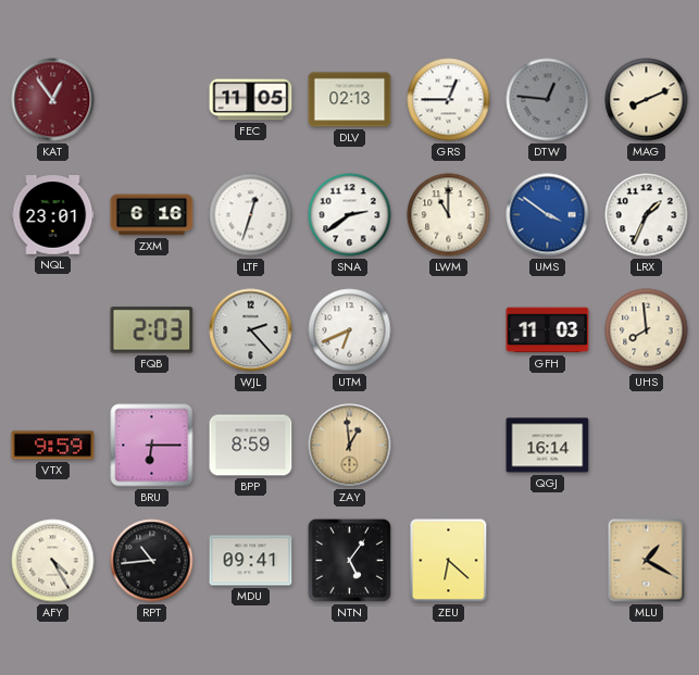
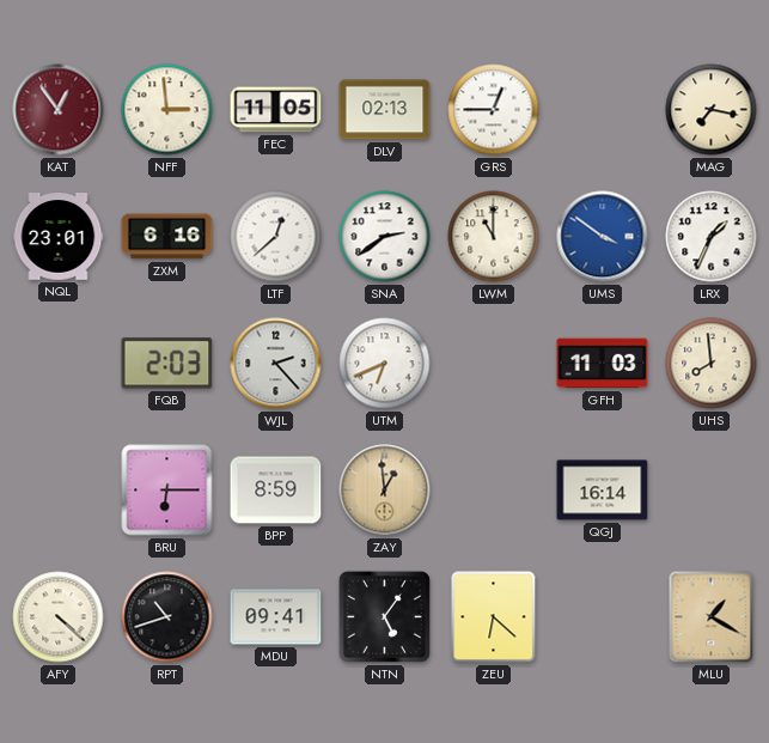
NFF: none -> 2:59
DTW: 12:46 -> none
MAG: 8:11 -> 7:17
LTF: 12:33 -> 12:38
VTX: 9:59 -> none
AFY: 4:25 -> 4:22
RPT: 10:44 -> 10:42
